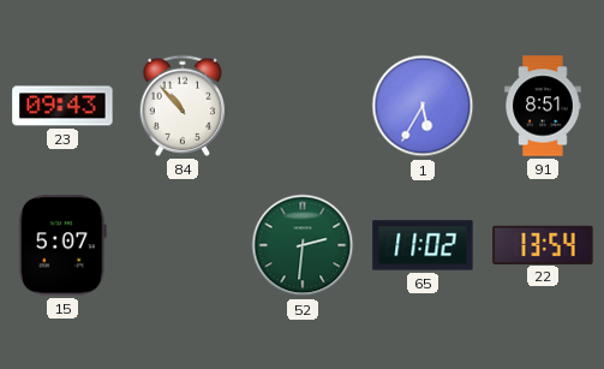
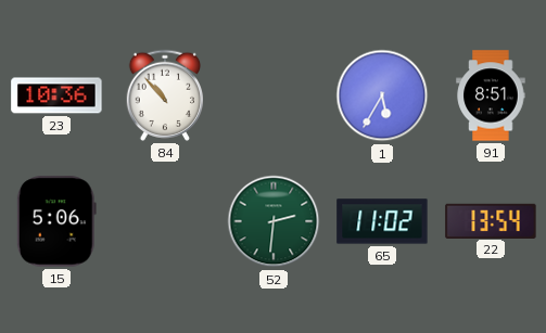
23: 09:43 -> 10:36
15: 5:07 -> 5:06
